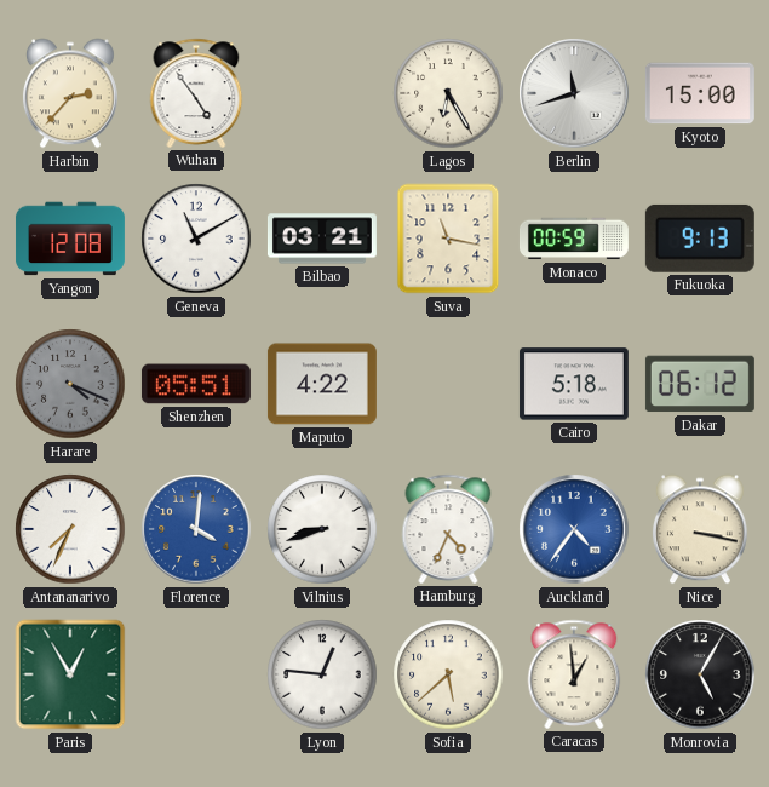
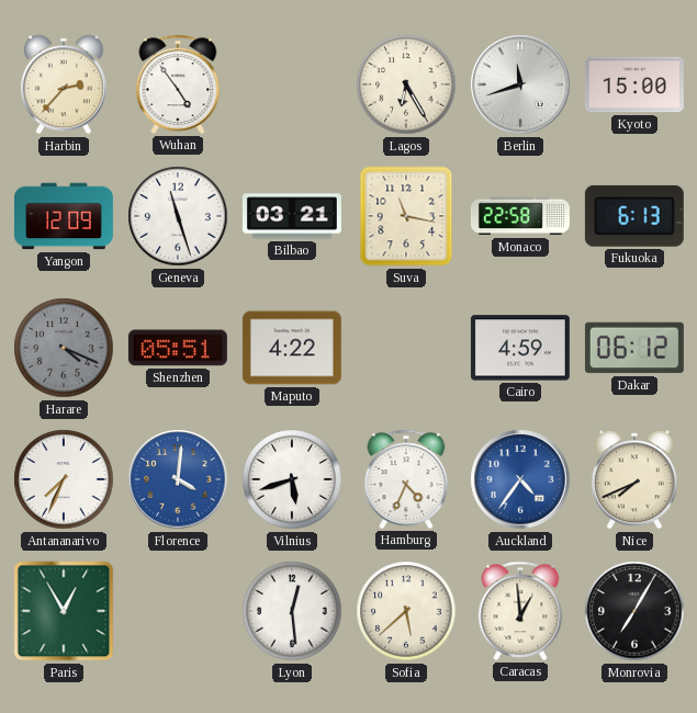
Yangon: 12:08 -> 12:09
Geneva: 11:10 -> 11:27
Monaco: 00:59 -> 22:58
Fukuoka: 9:13 -> 6:13
Cairo: 5:18 -> 4:59
Vilnius: 8:42 -> 5:42
Nice: 3:17 -> 7:41
Lyon: 12:46 -> 12:29
Monrovia: 5:05 -> 7:05
